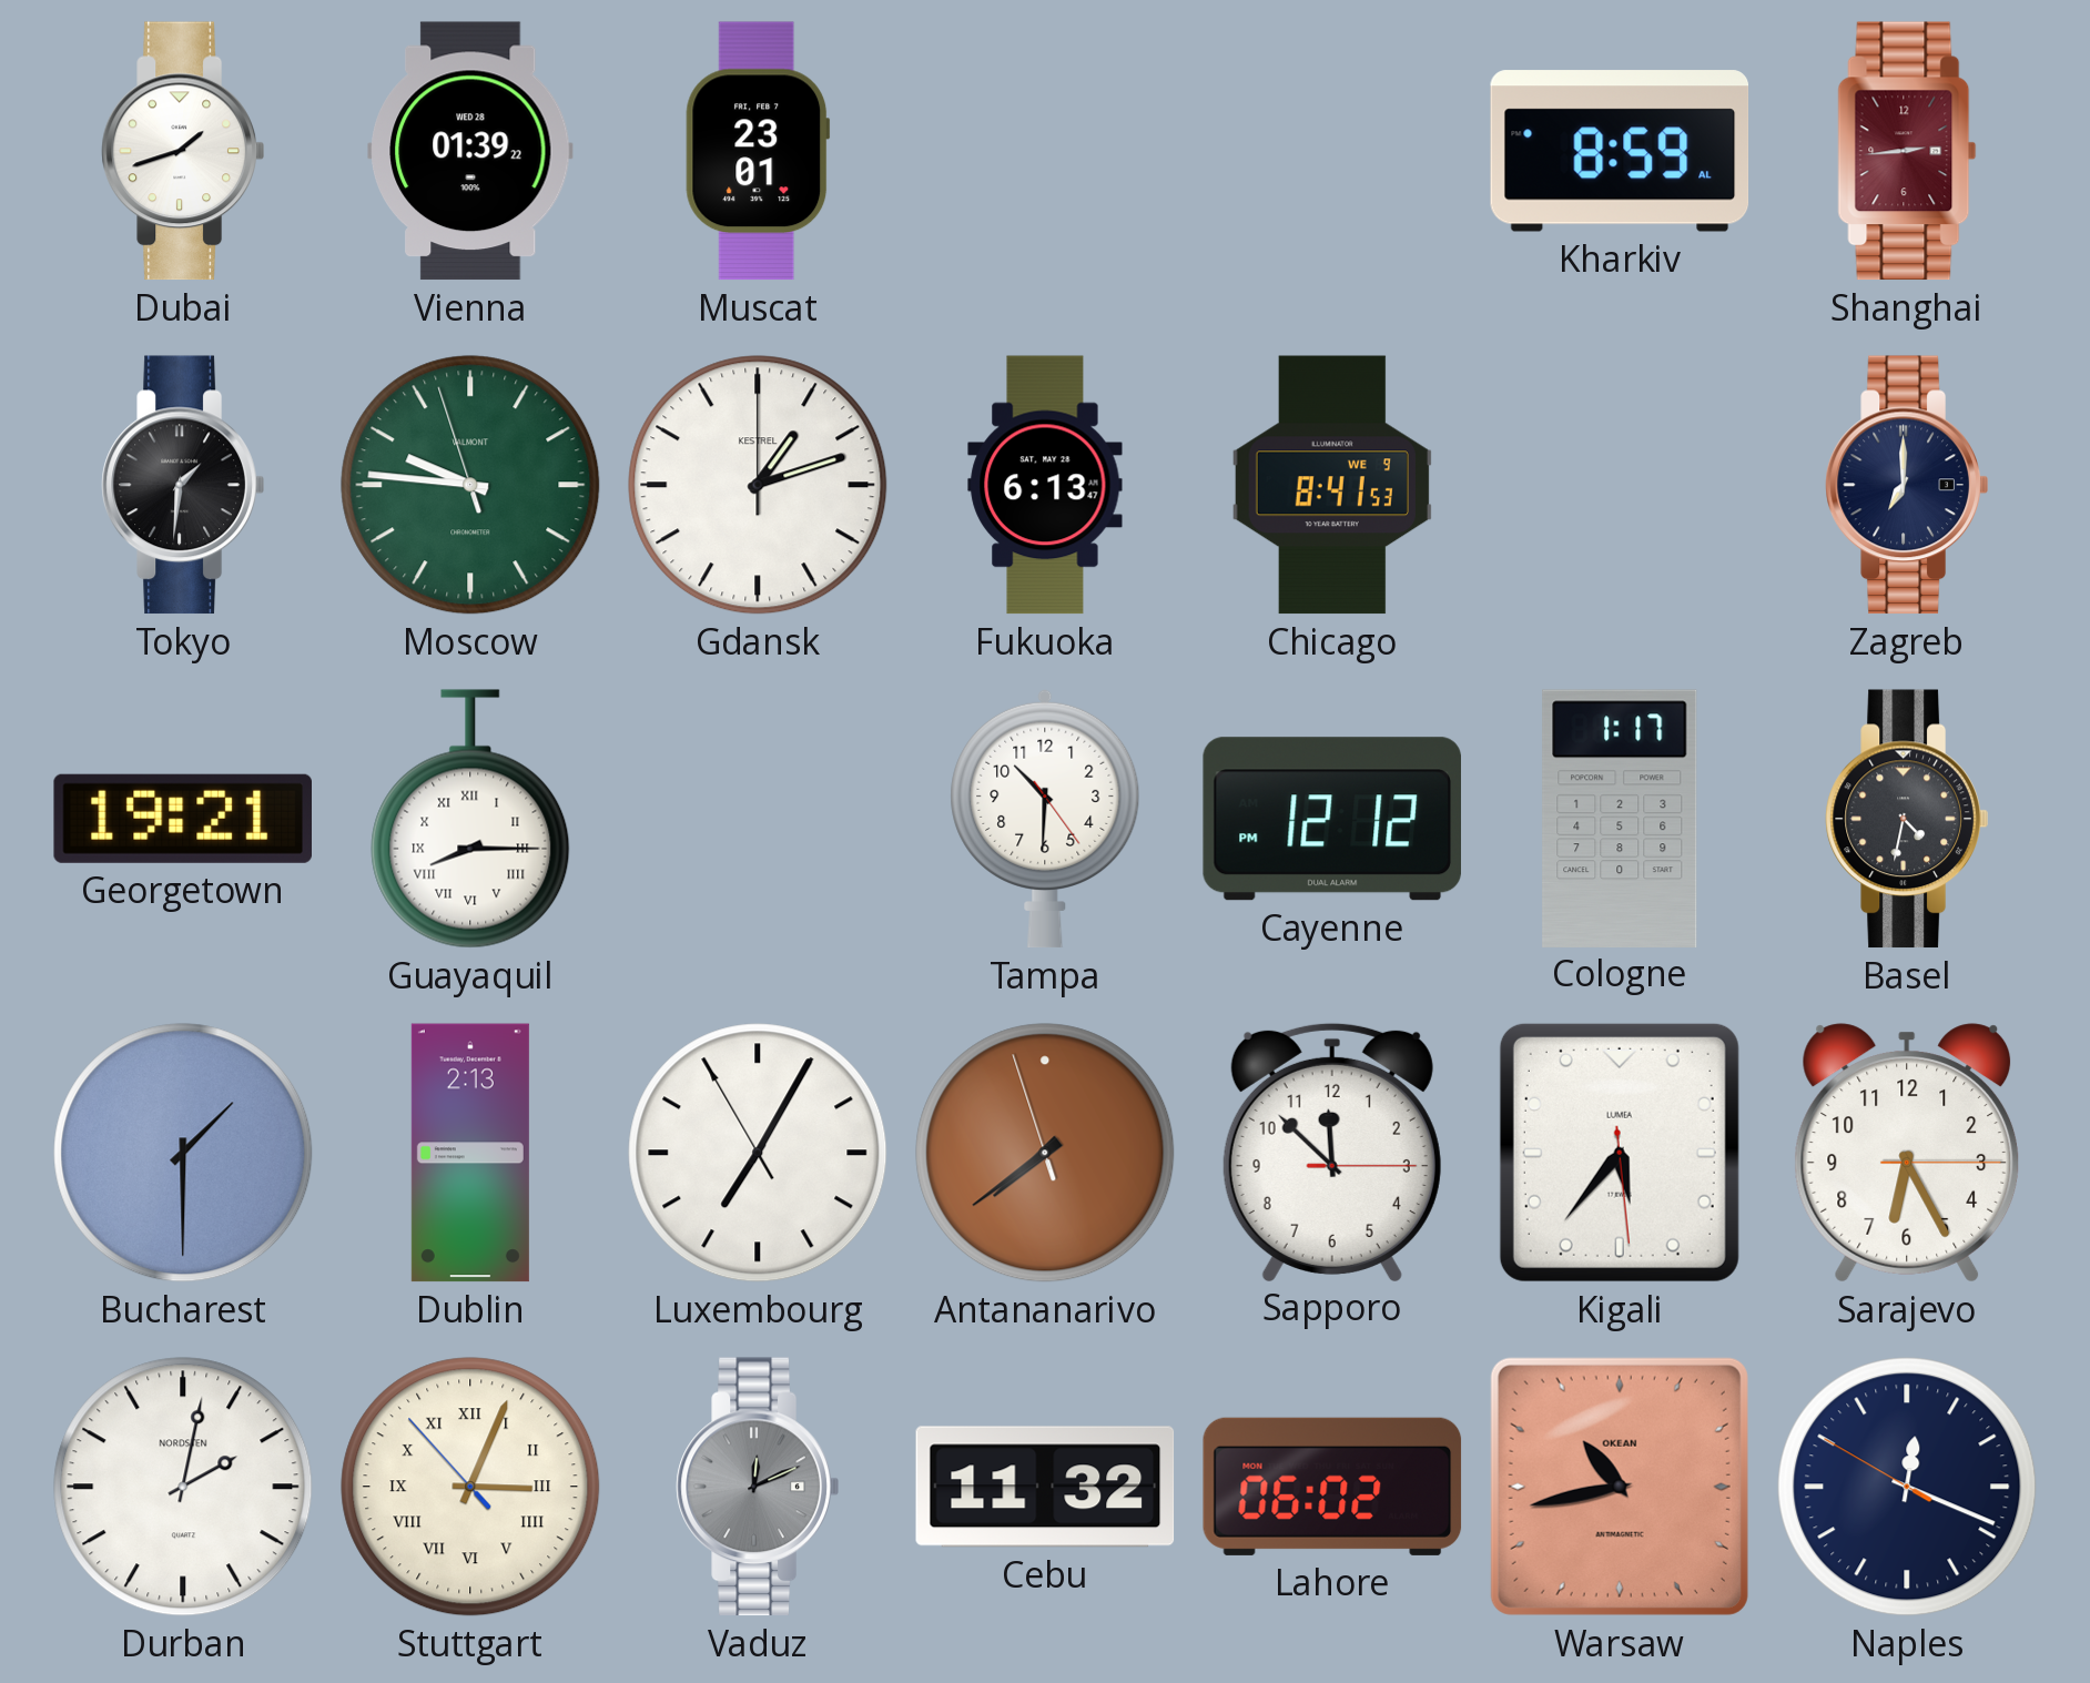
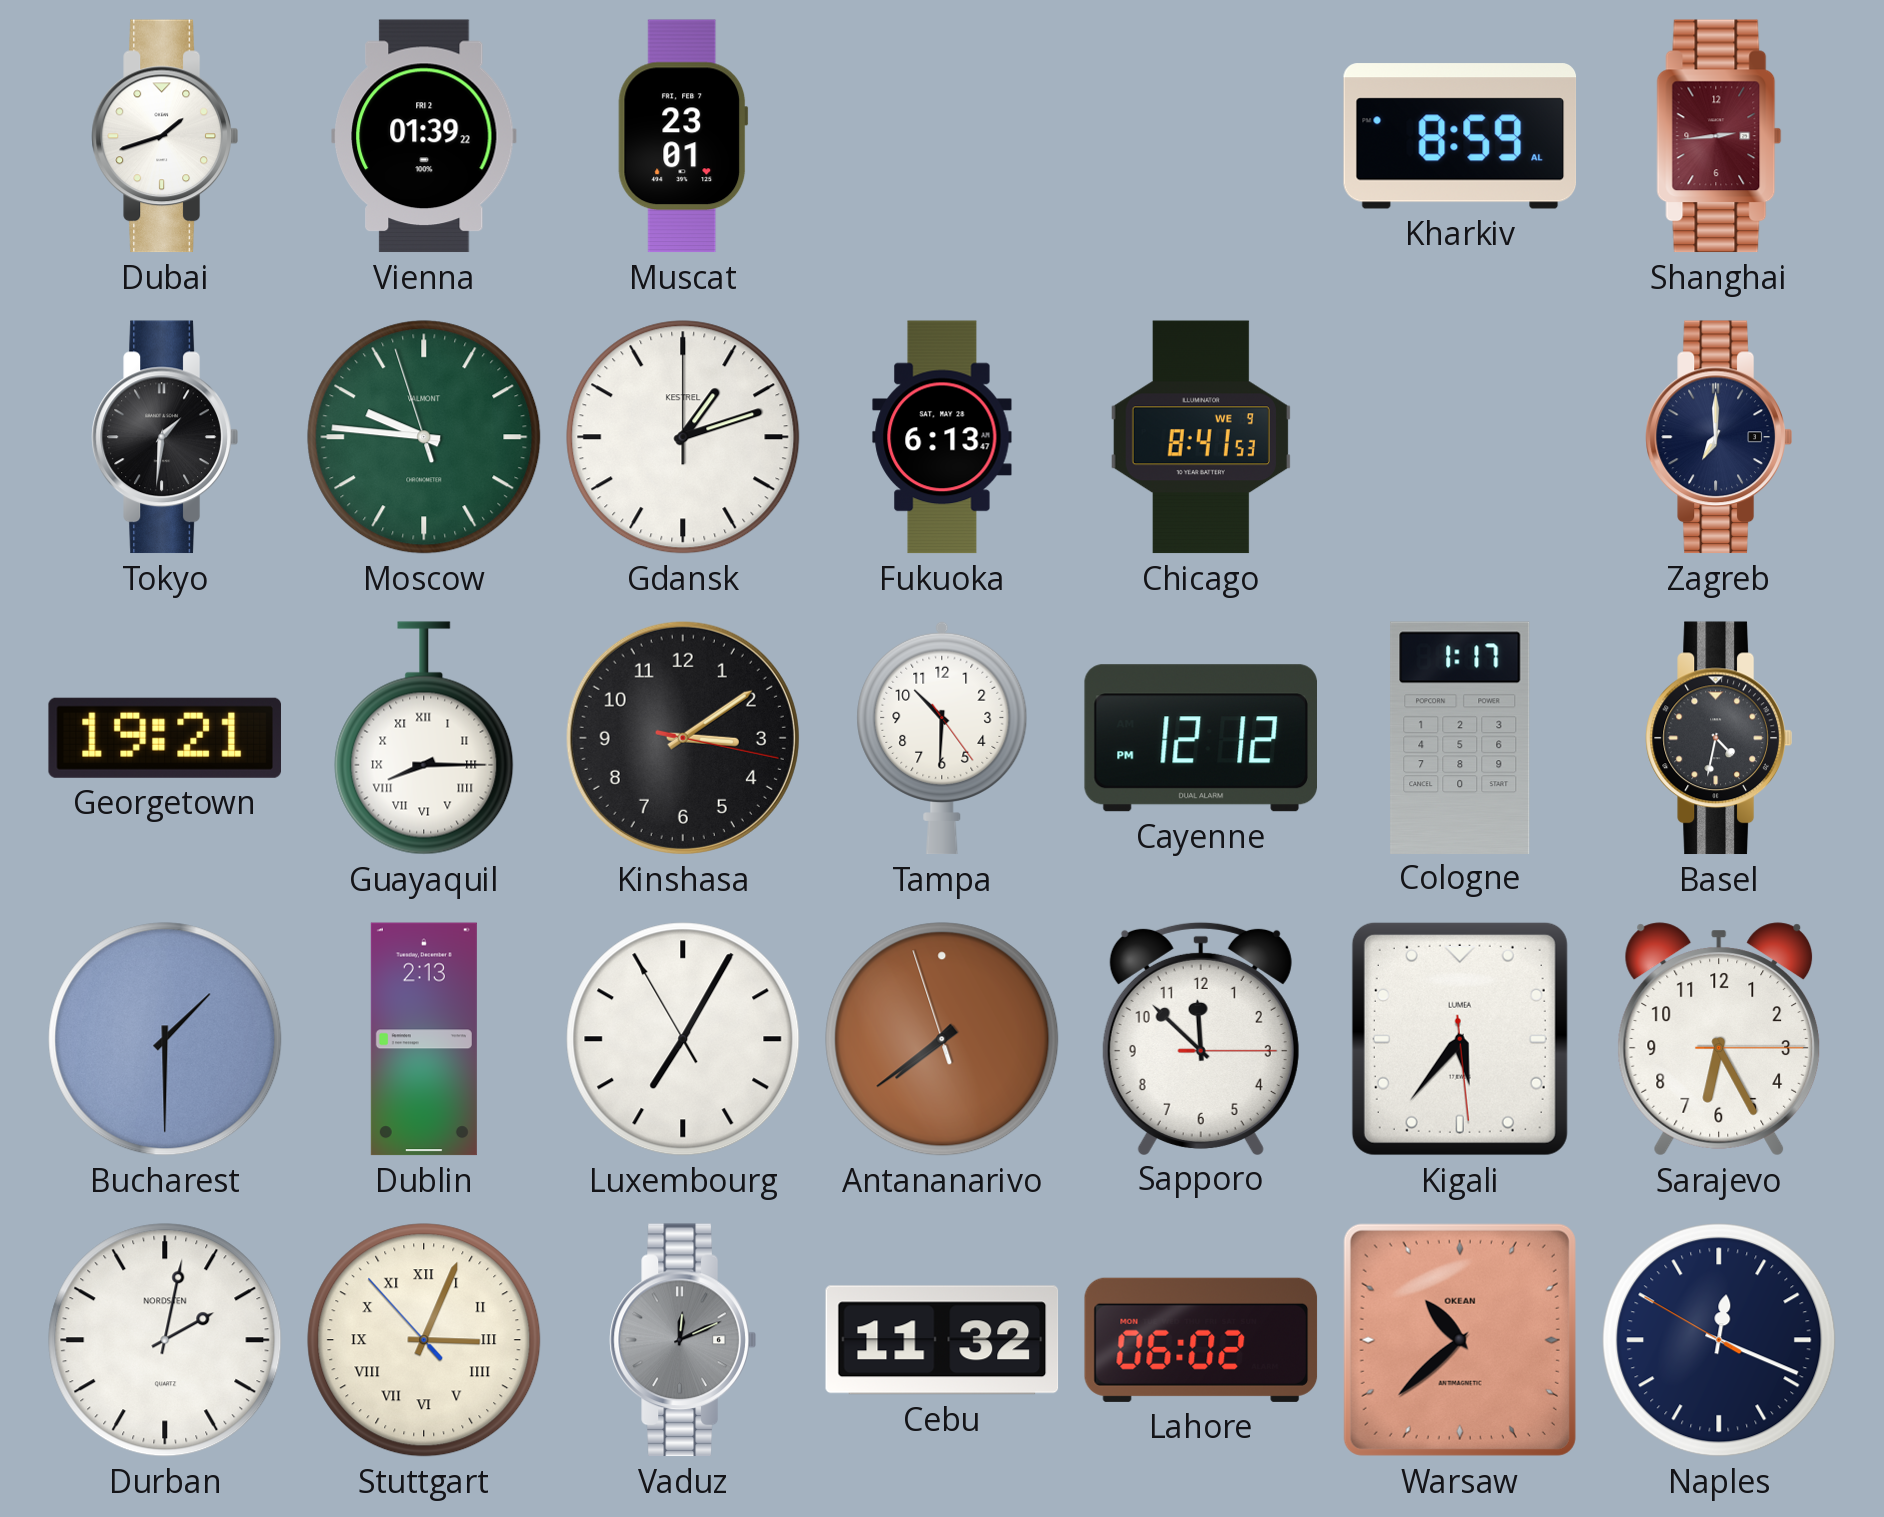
Vienna date: WED 28 -> FRI 2
Kinshasa: none -> 3:09
Warsaw: 10:43 -> 10:38
